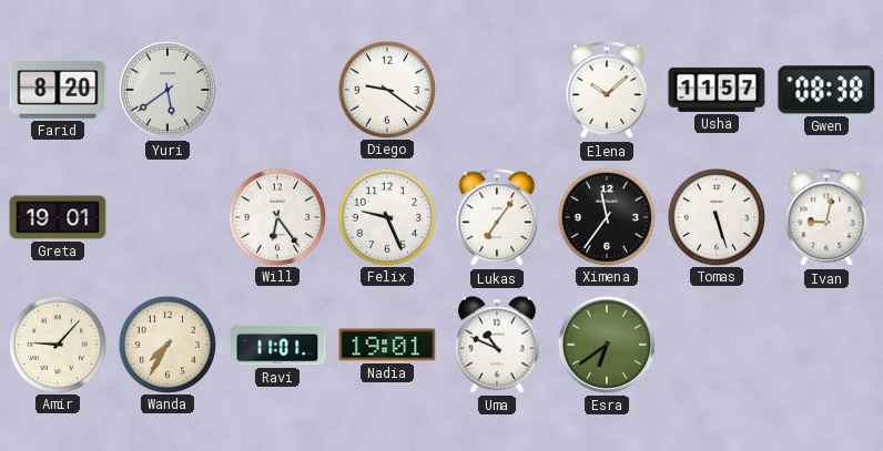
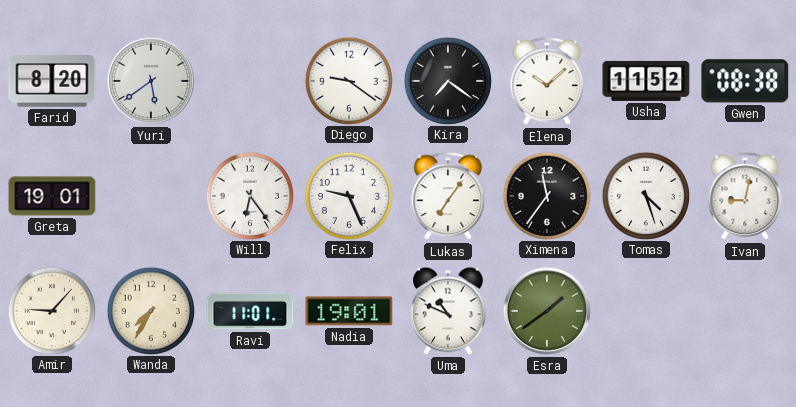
Kira: none -> 7:21
Usha: 11:57 -> 11:52
Tomas: 5:27 -> 4:27
Esra: 6:39 -> 1:39
